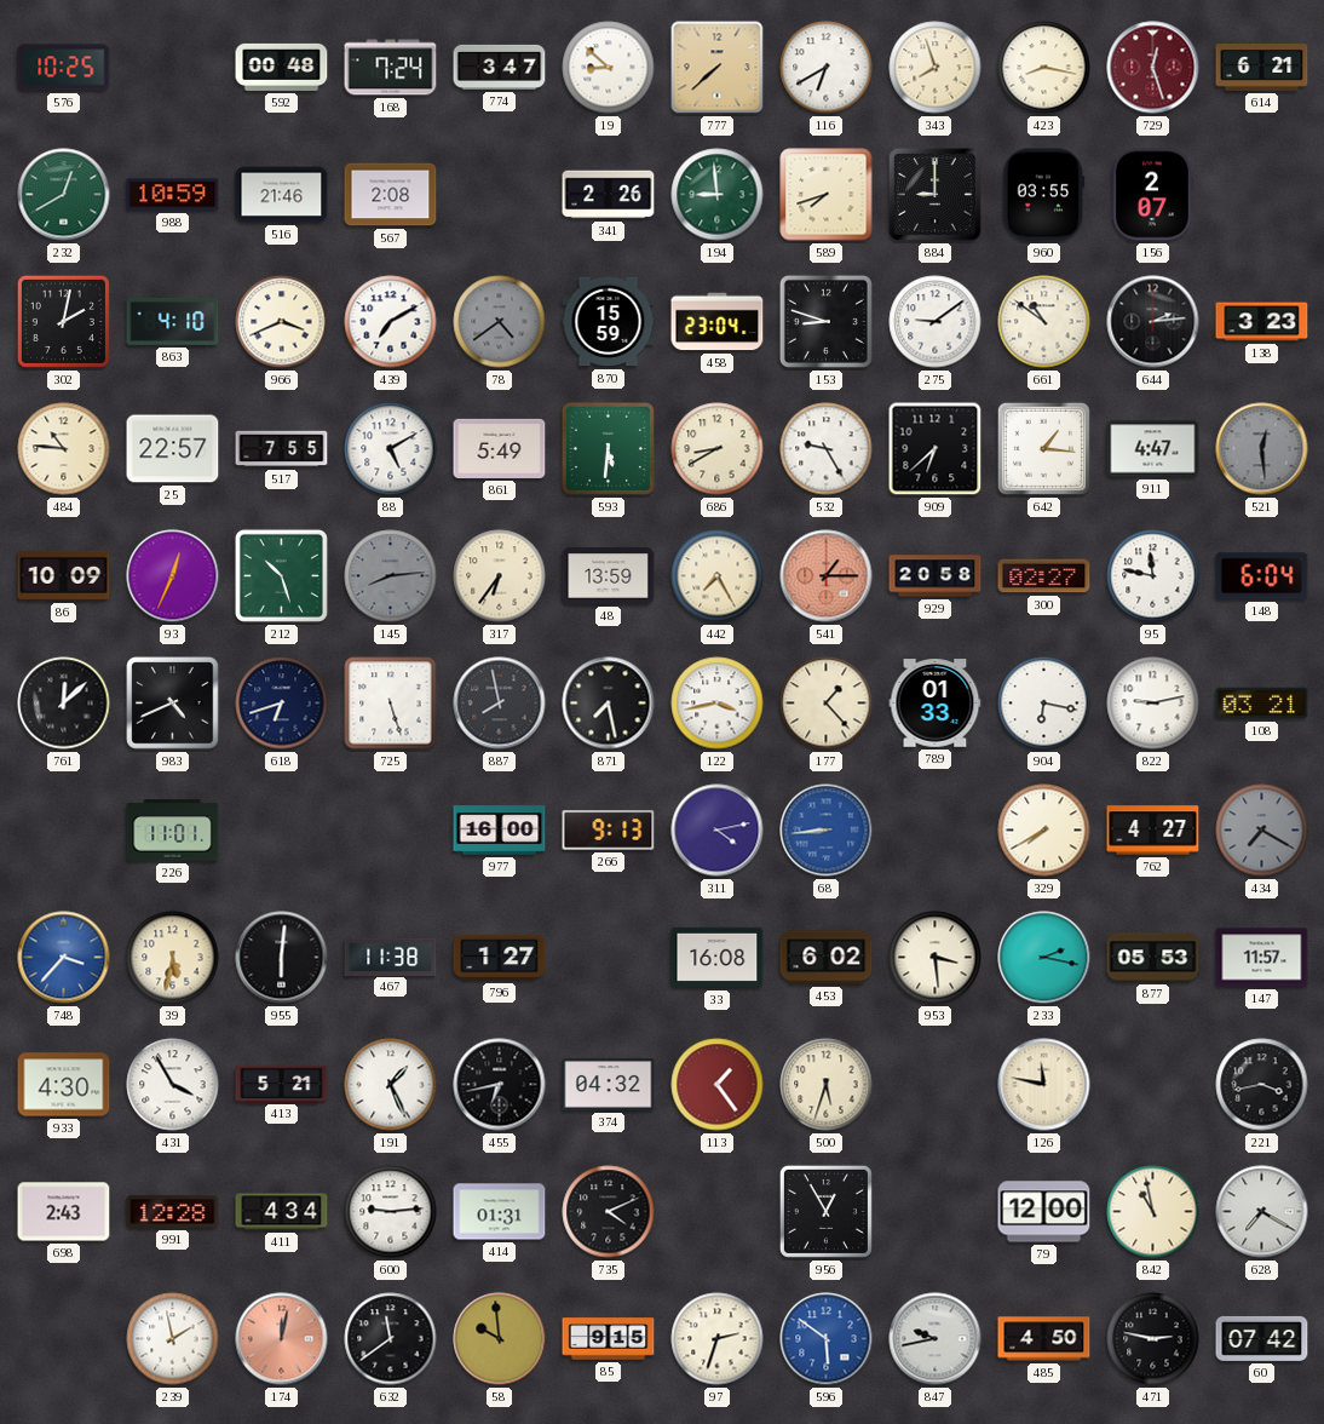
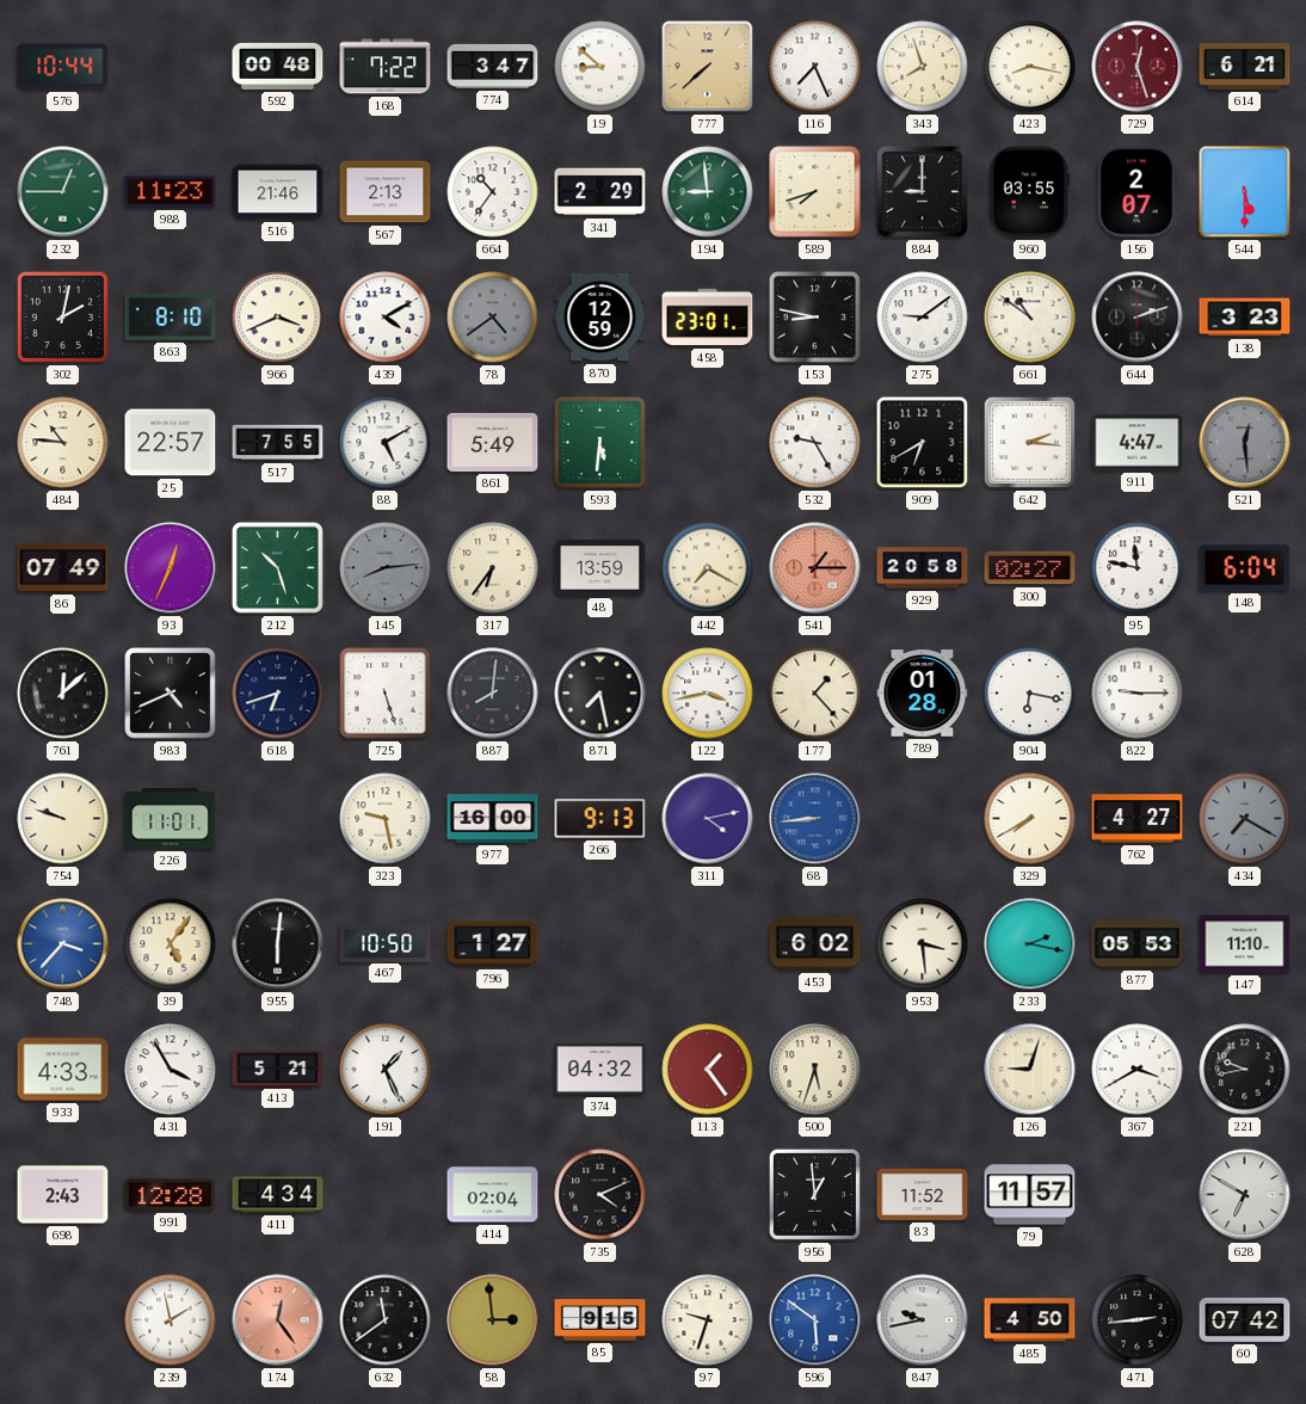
576: 10:25 -> 10:44
168: 7:24 -> 7:22
116: 6:40 -> 7:26
232: 12:40 -> 12:45
988: 10:59 -> 11:23
567: 2:08 -> 2:13
664: none -> 10:36
341: 2:26 -> 2:29
544: none -> 5:30
863: 4:10 -> 8:10
439: 7:10 -> 4:10
870: 15:59 -> 12:59
458: 23:04 -> 23:01
153: 8:48 -> 8:47
644: 2:14 -> 2:12
686: 8:40 -> none
909: 6:38 -> 6:40
642: 1:16 -> 2:16
86: 10:09 -> 07:49
442: 7:25 -> 7:20
887: 7:58 -> 8:01
789: 01:33 -> 01:28
822: 9:13 -> 9:15
108: 03:21 -> none
754: none -> 9:48
323: none -> 9:28
39: 5:32 -> 5:06
467: 11:38 -> 10:50
33: 16:08 -> none
147: 11:57 -> 11:10
933: 4:30 -> 4:33
455: 6:43 -> none
126: 11:47 -> 9:03
367: none -> 3:40
221: 3:43 -> 9:43
600: 9:14 -> none
414: 01:31 -> 02:04
956: 12:55 -> 12:59
83: none -> 11:52
79: 12:00 -> 11:57
842: 10:58 -> none
628: 7:20 -> 6:50
174: 12:02 -> 12:24
58: 9:59 -> 2:59
97: 2:33 -> 9:33
471: 2:47 -> 2:44
